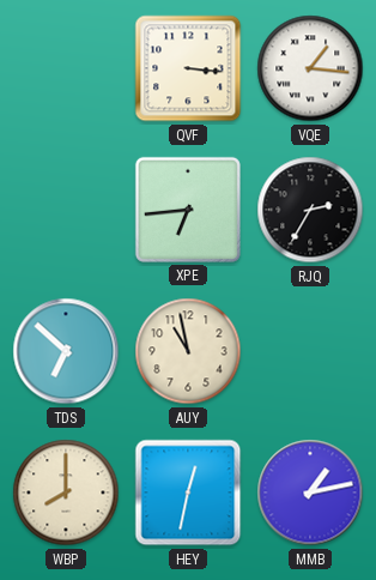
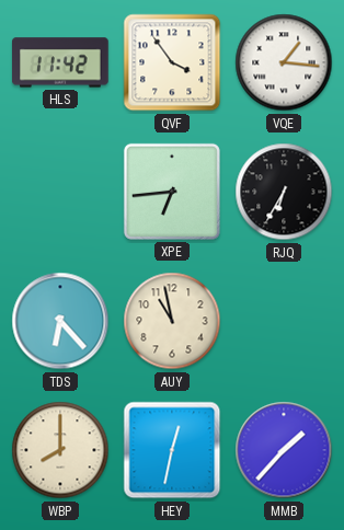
HLS: none -> 11:42
QVF: 3:16 -> 3:54
RJQ: 2:35 -> 6:35
TDS: 6:52 -> 6:23
MMB: 1:13 -> 1:37
